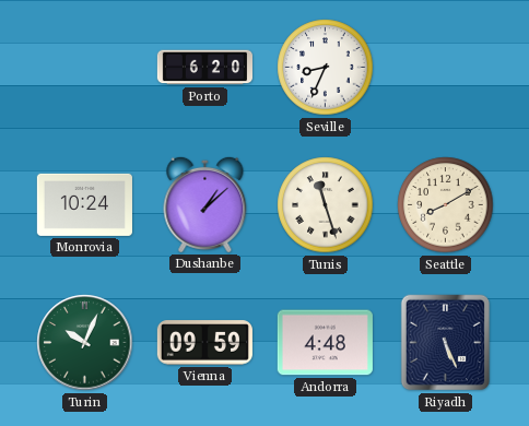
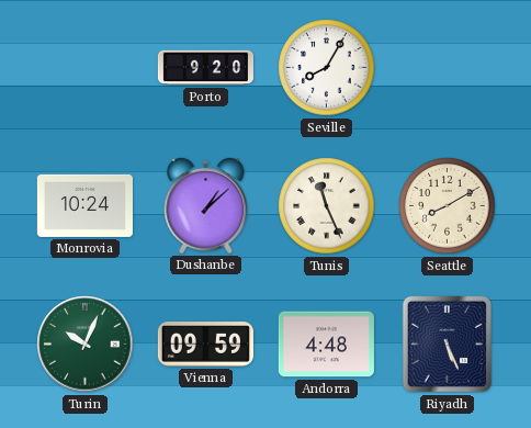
Porto: 6:20 -> 9:20
Seville: 8:34 -> 8:05
Tunis: 11:27 -> 11:26
